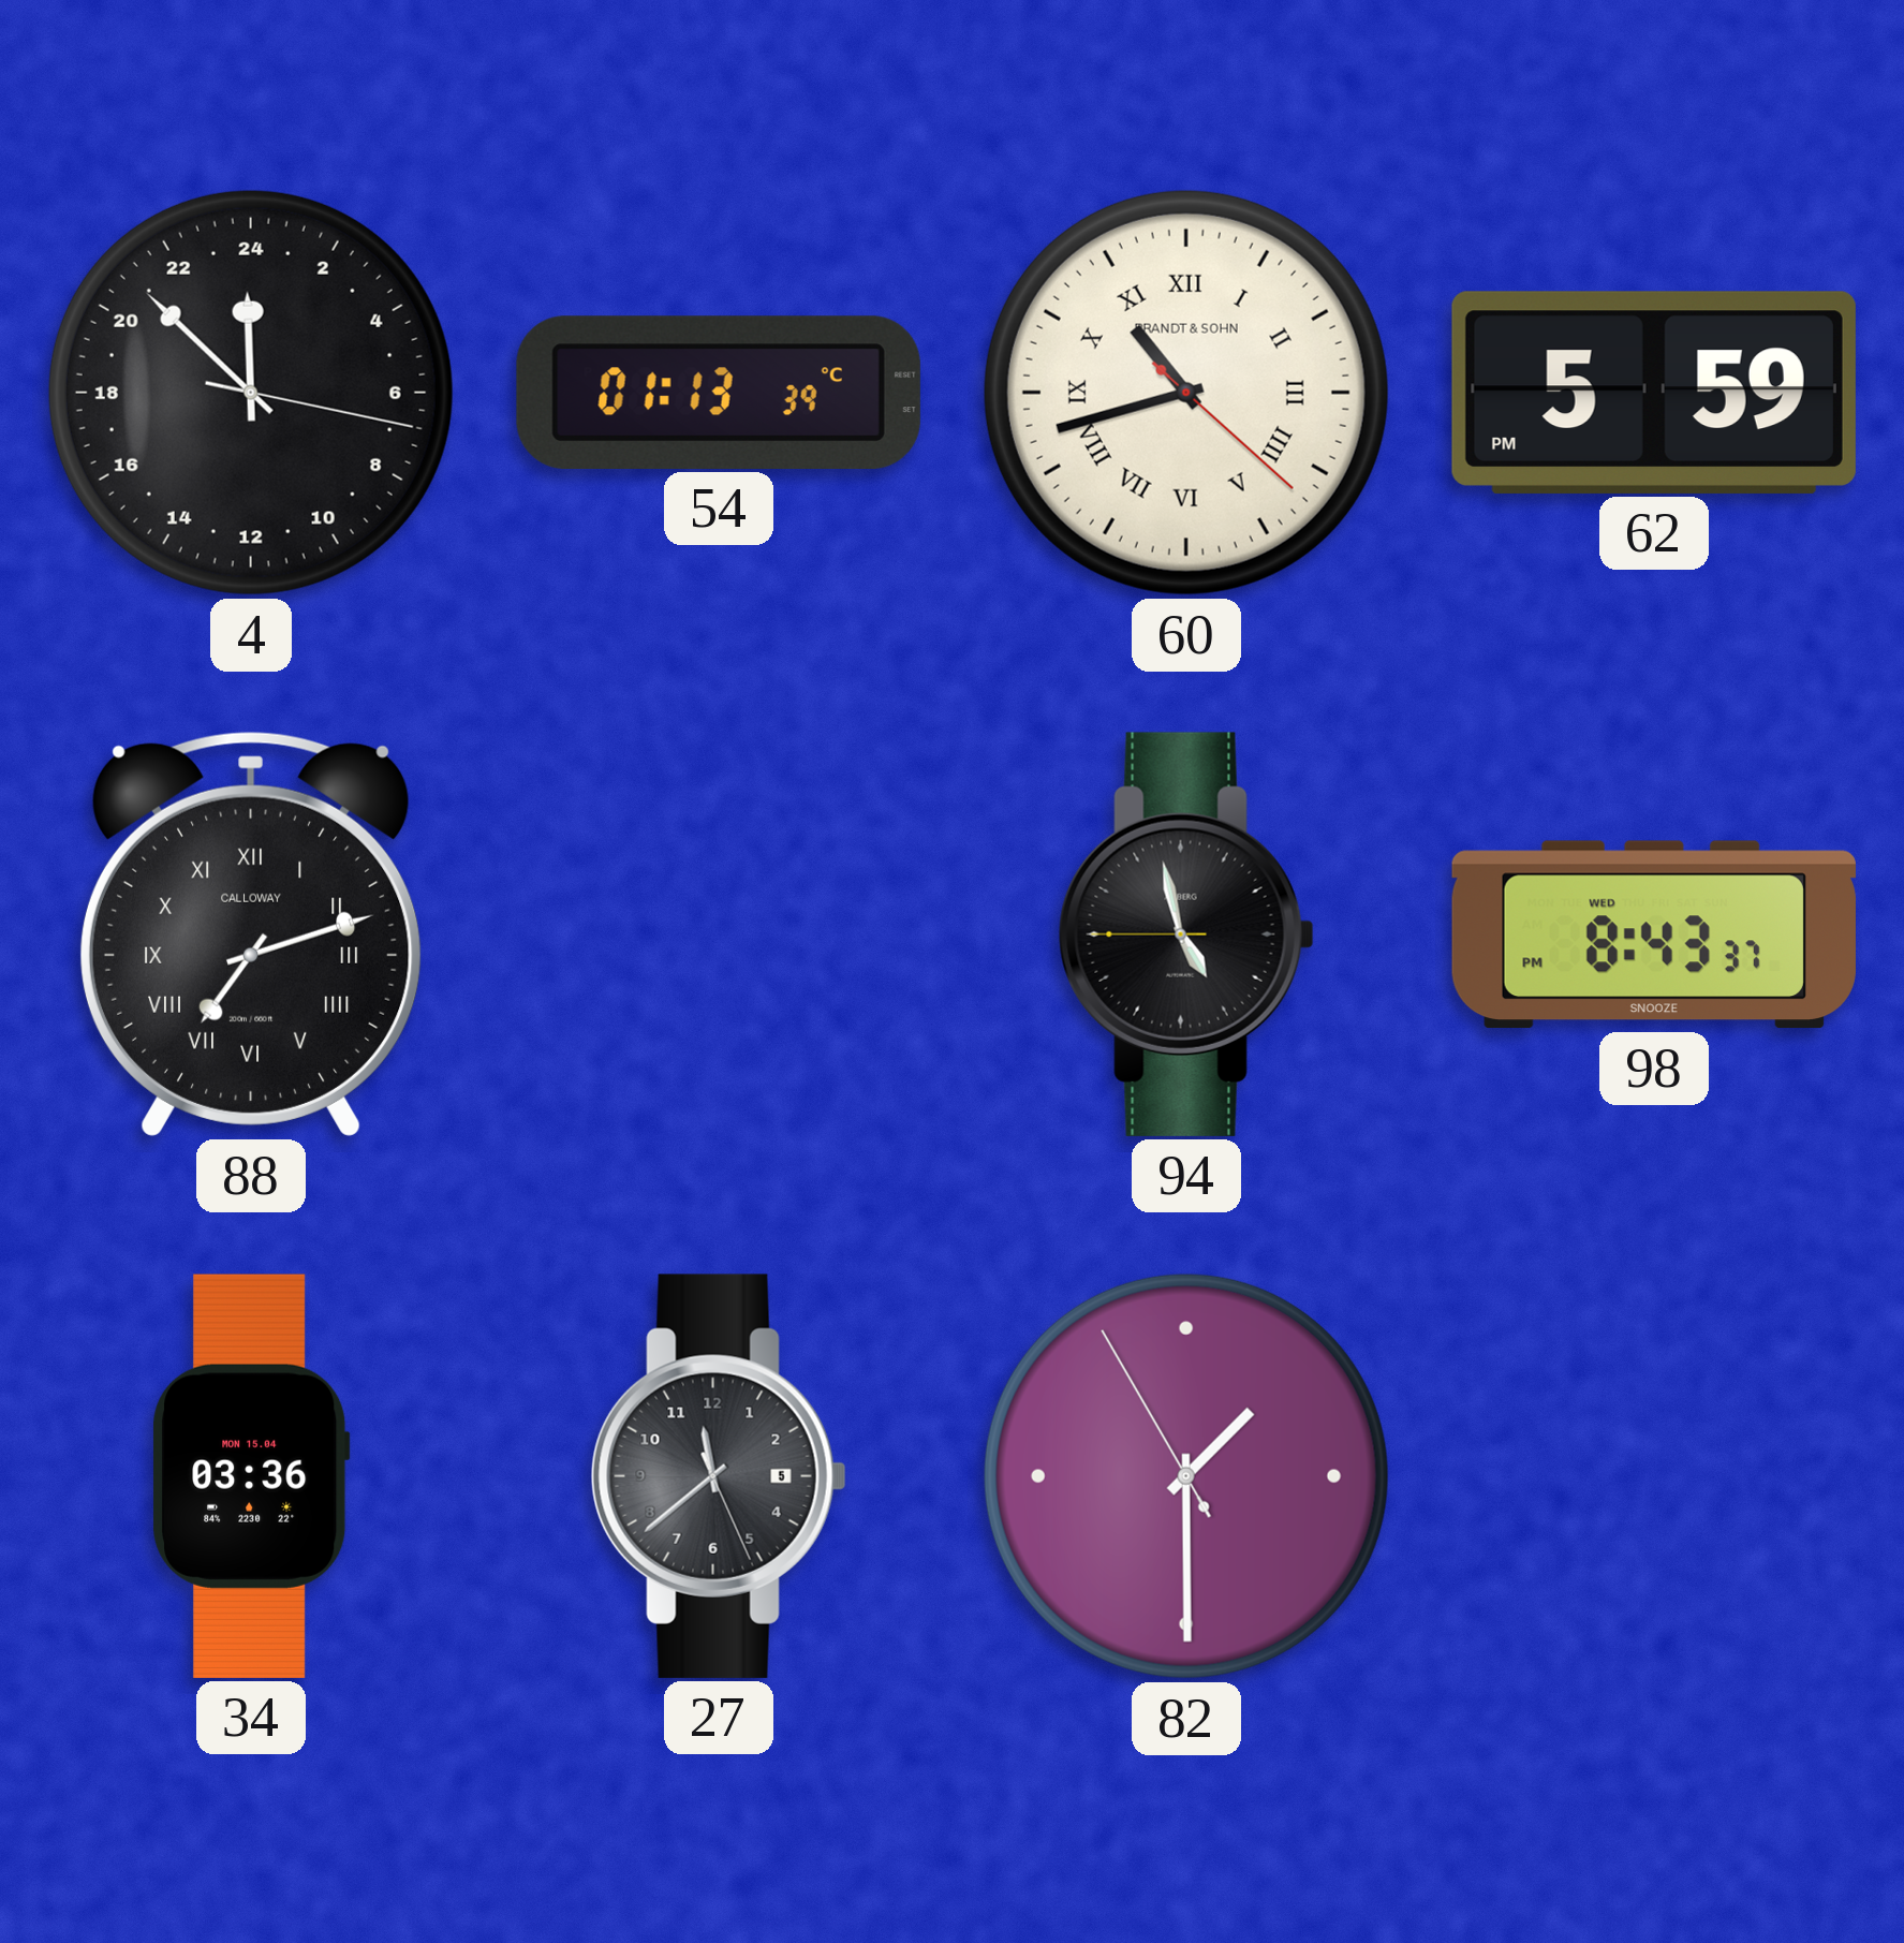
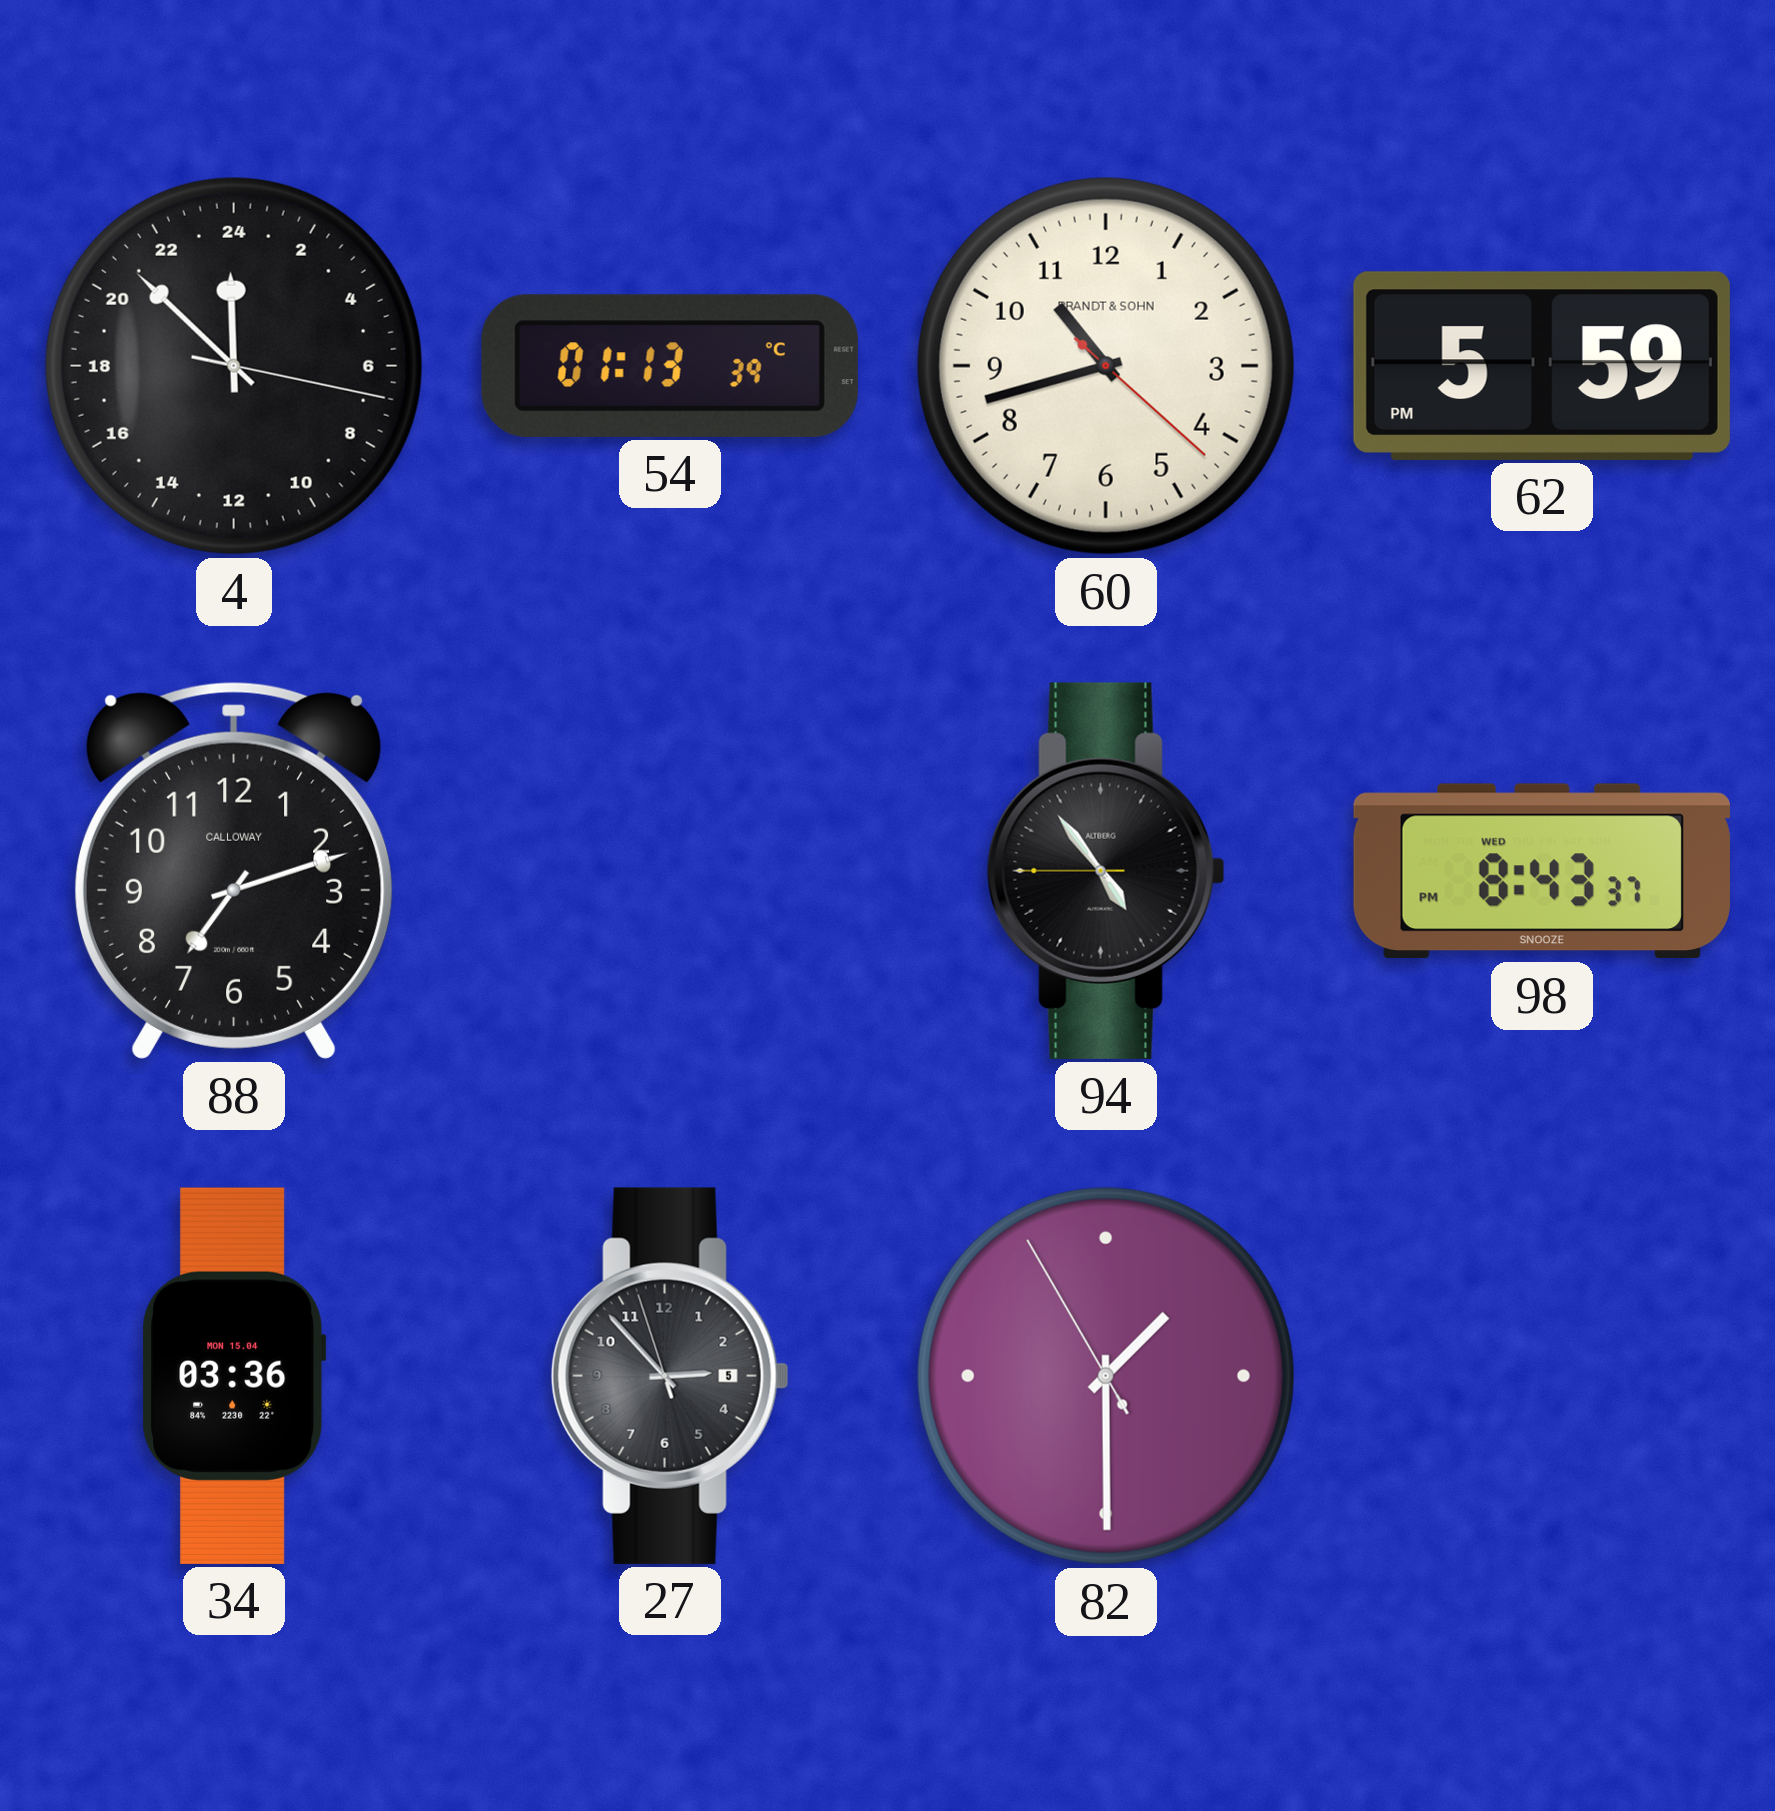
60 numerals: Roman -> Arabic
88 numerals: Roman -> Arabic
94: 4:57 -> 4:53
27: 11:38 -> 2:52
